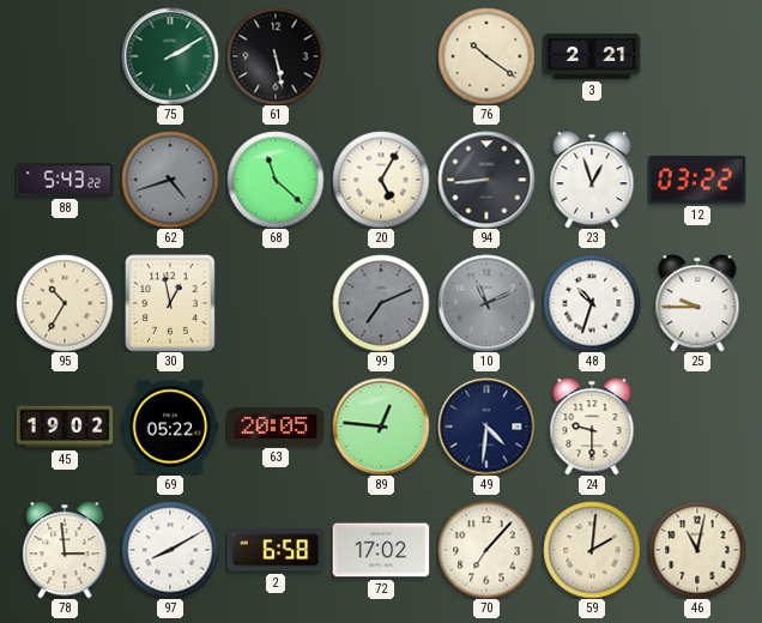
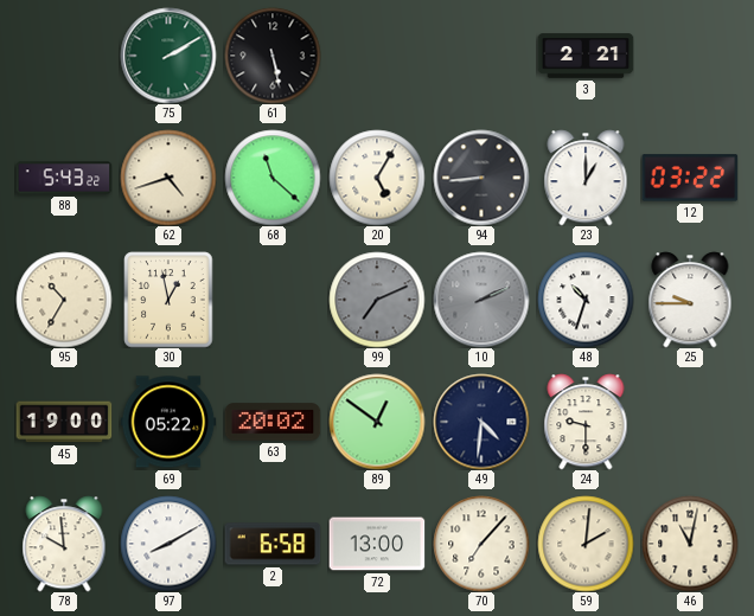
76: 10:21 -> none
62 dial: grey -> cream
23: 12:57 -> 1:00
10: 11:11 -> 2:11
45: 19:02 -> 19:00
63: 20:05 -> 20:02
89: 12:46 -> 12:51
78: 2:59 -> 9:59
72: 17:02 -> 13:00
